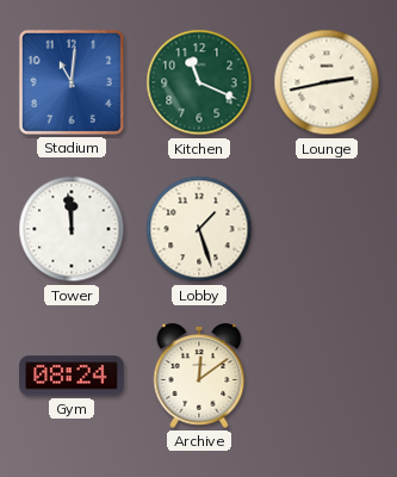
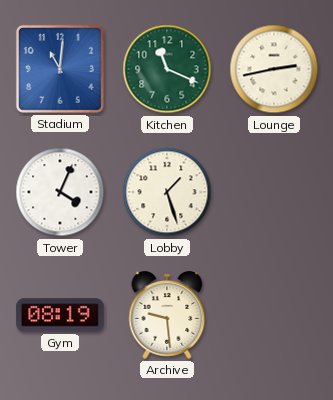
Tower: 11:59 -> 4:04
Gym: 08:24 -> 08:19
Archive: 12:09 -> 9:29
